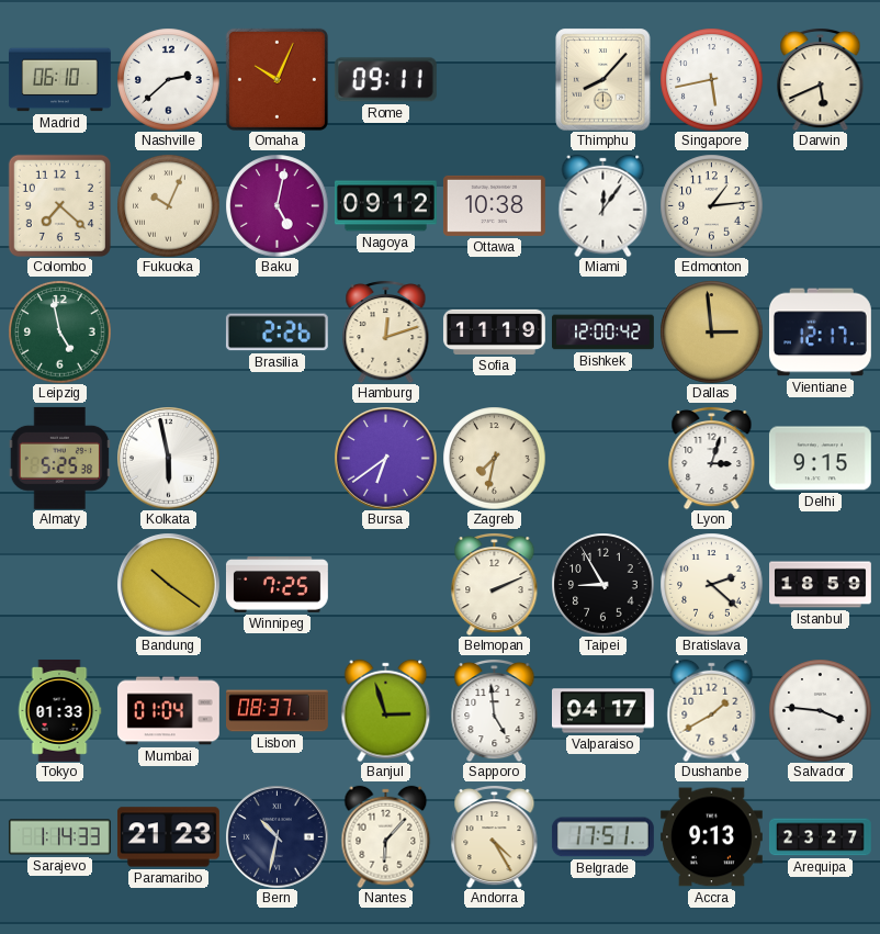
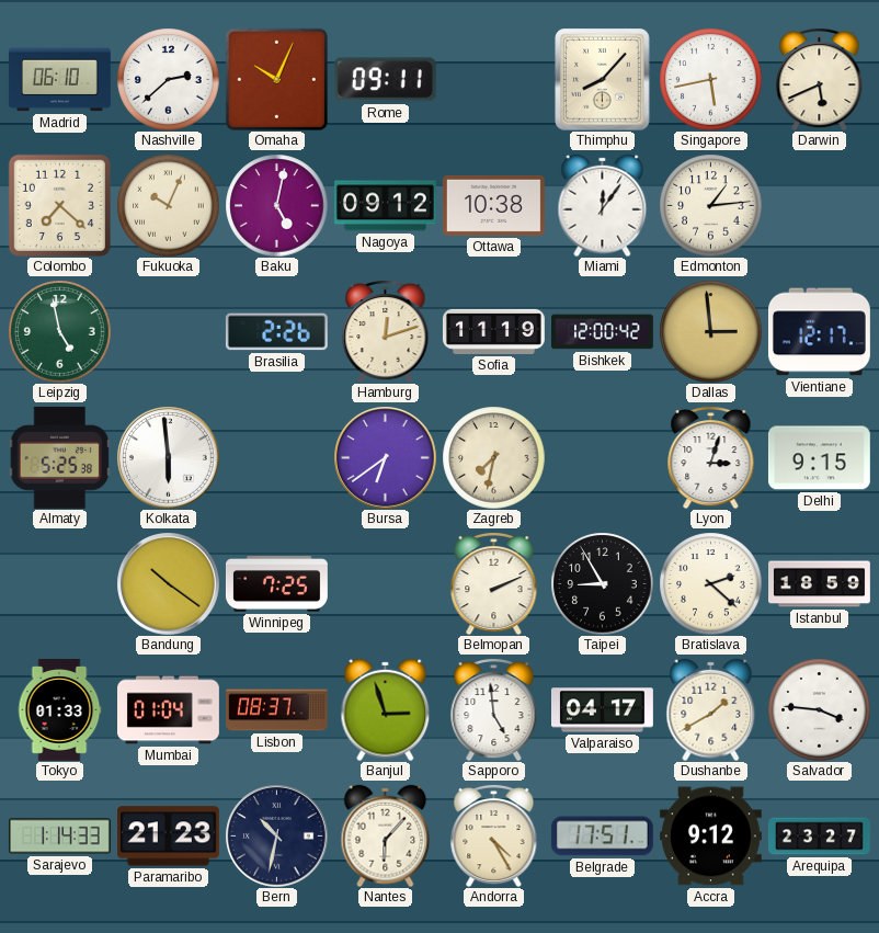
Kolkata: 5:58 -> 5:59
Accra: 9:13 -> 9:12
